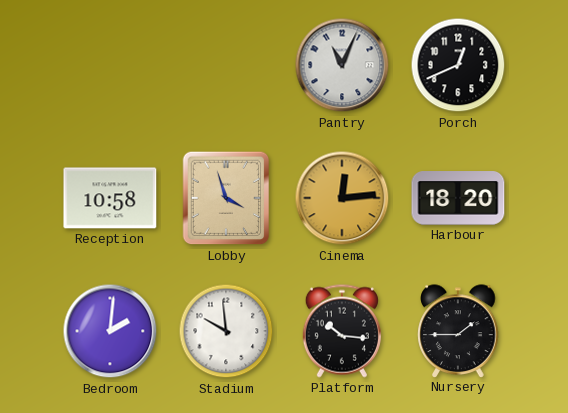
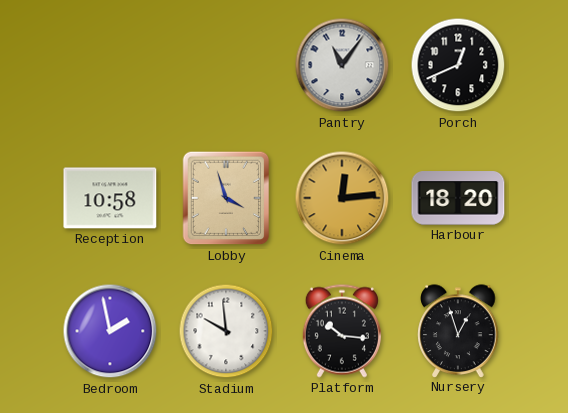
Pantry: 11:04 -> 11:06
Bedroom: 2:01 -> 1:58
Nursery: 1:45 -> 12:57
